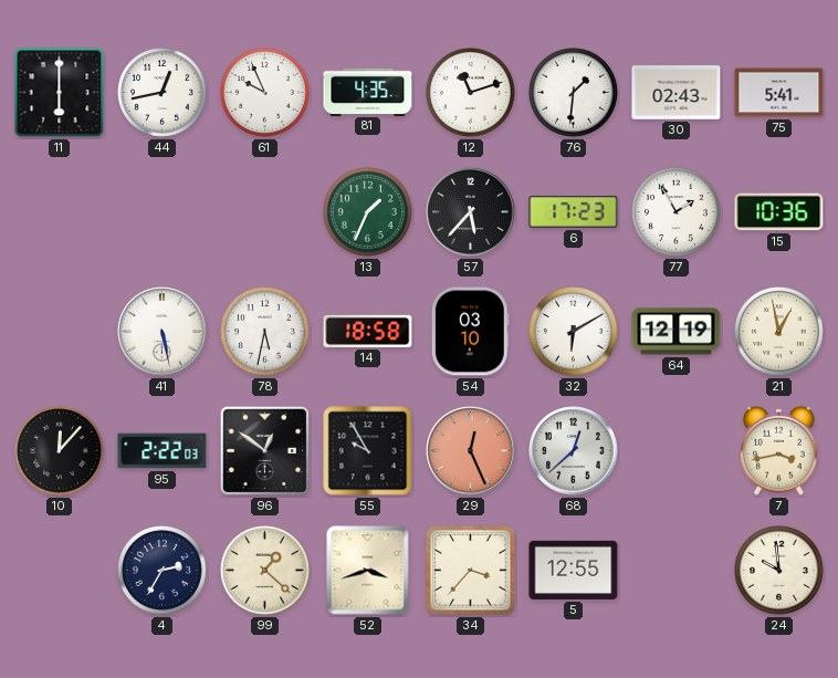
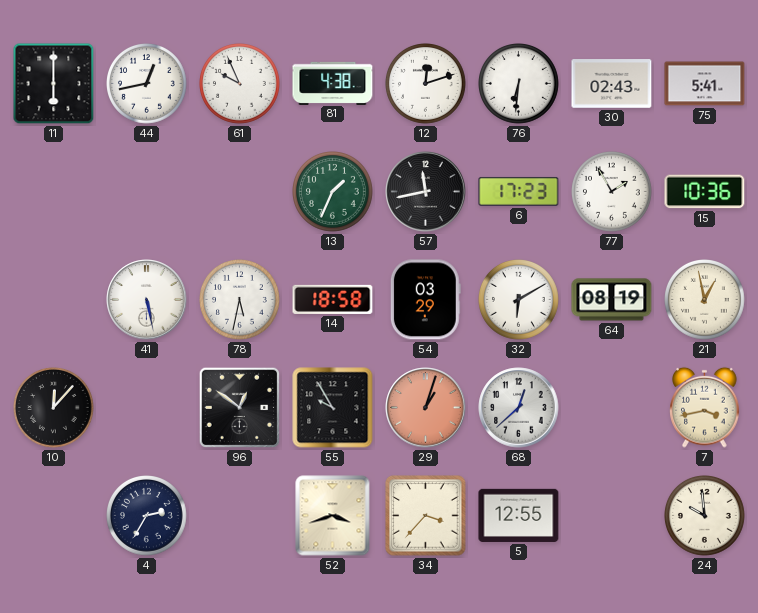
81: 4:35 -> 4:38
12: 11:12 -> 12:12
76: 1:31 -> 6:31
57: 5:37 -> 11:43
54: 03:10 -> 03:29
64: 12:19 -> 08:19
95: 2:22 -> none
29: 12:26 -> 1:03
99: 1:22 -> none
